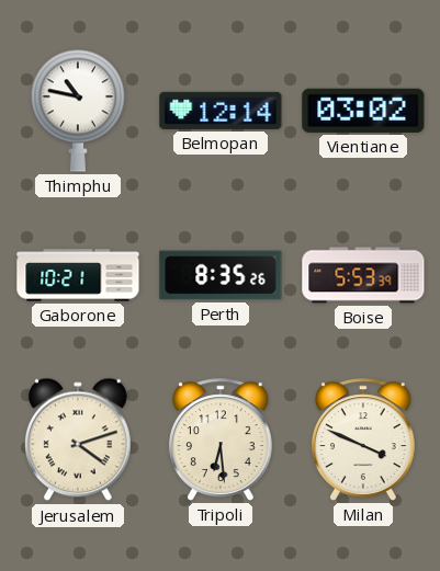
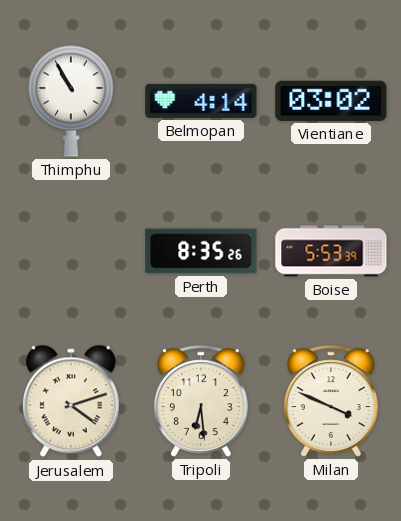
Thimphu: 10:47 -> 10:55
Belmopan: 12:14 -> 4:14
Gaborone: 10:21 -> none
